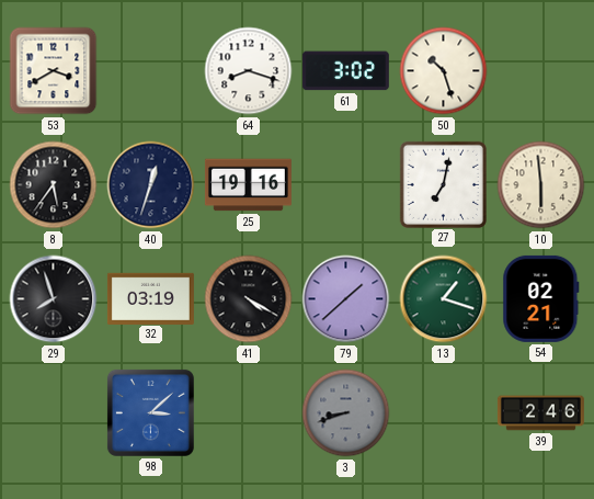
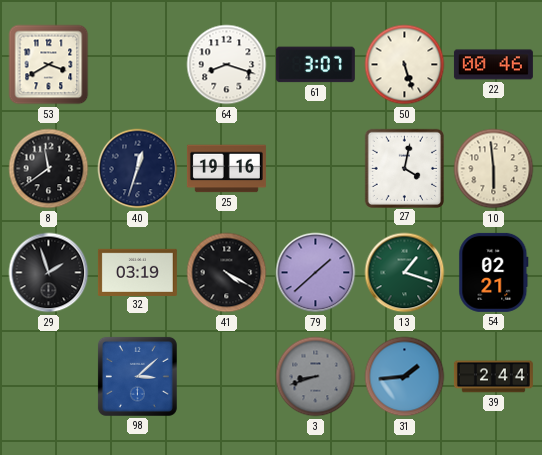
61: 3:02 -> 3:07
50: 10:27 -> 5:27
22: none -> 00:46
8: 5:36 -> 11:39
27: 7:02 -> 4:02
29: 7:57 -> 1:57
31: none -> 1:44
39: 2:46 -> 2:44
